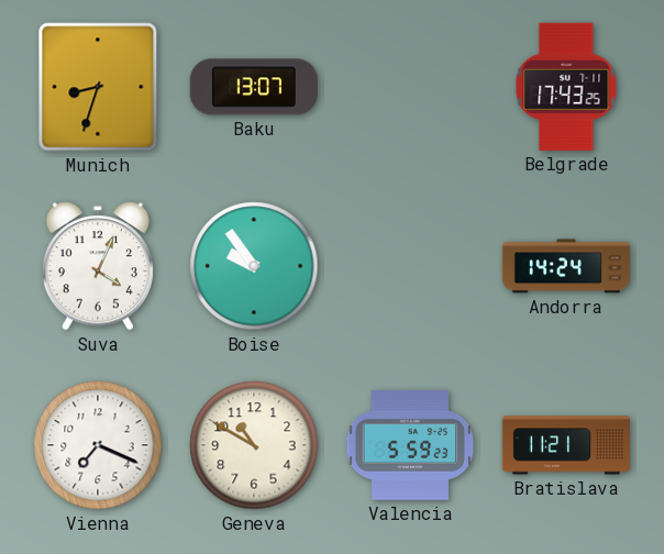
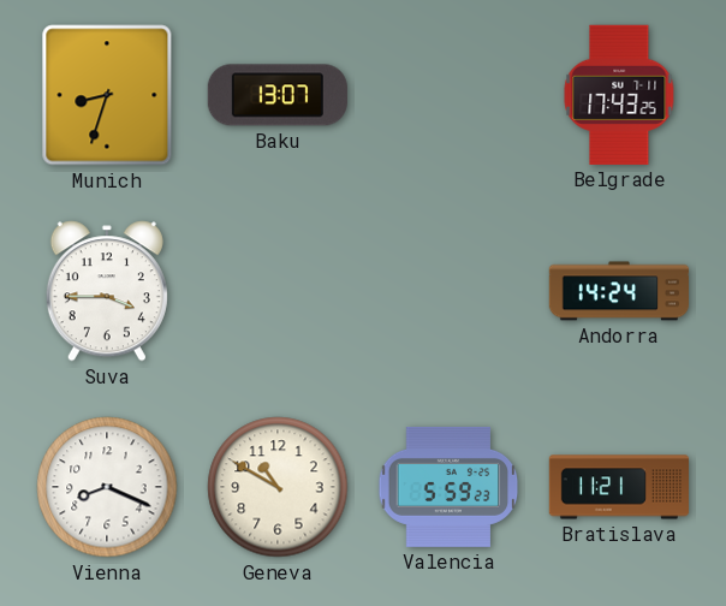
Suva: 4:04 -> 3:45
Boise: 9:54 -> none
Vienna: 7:19 -> 8:19
